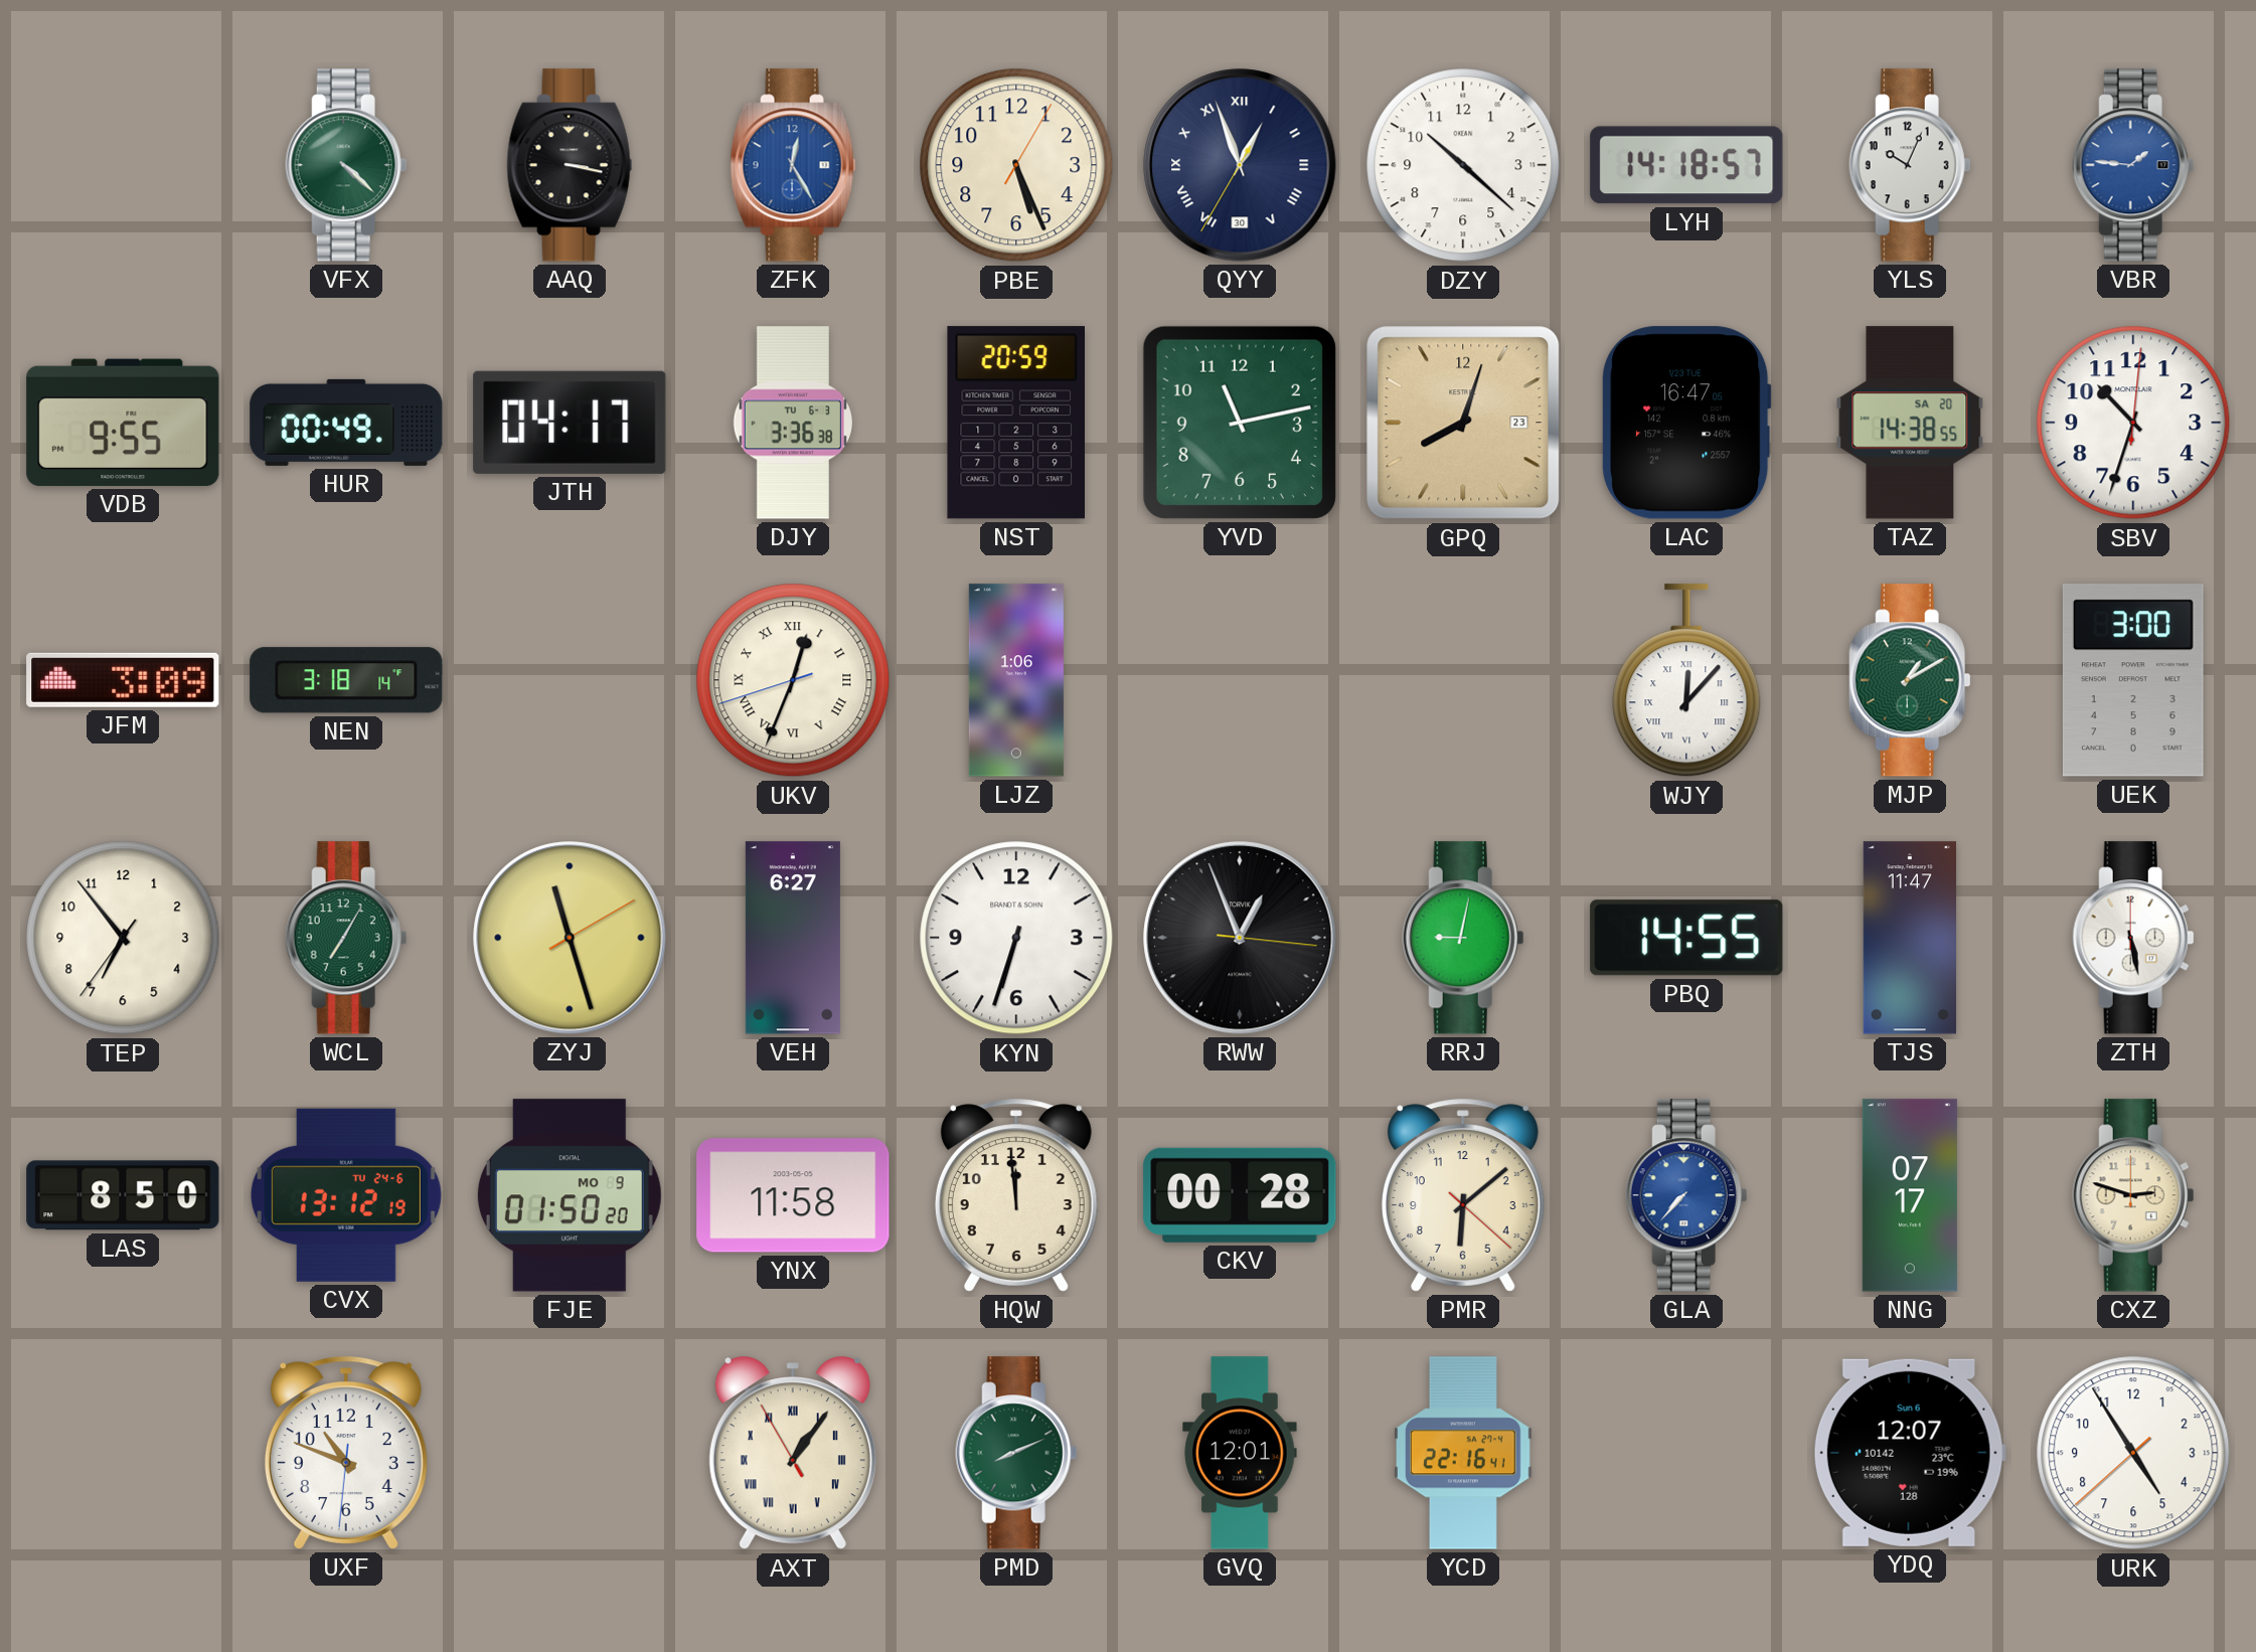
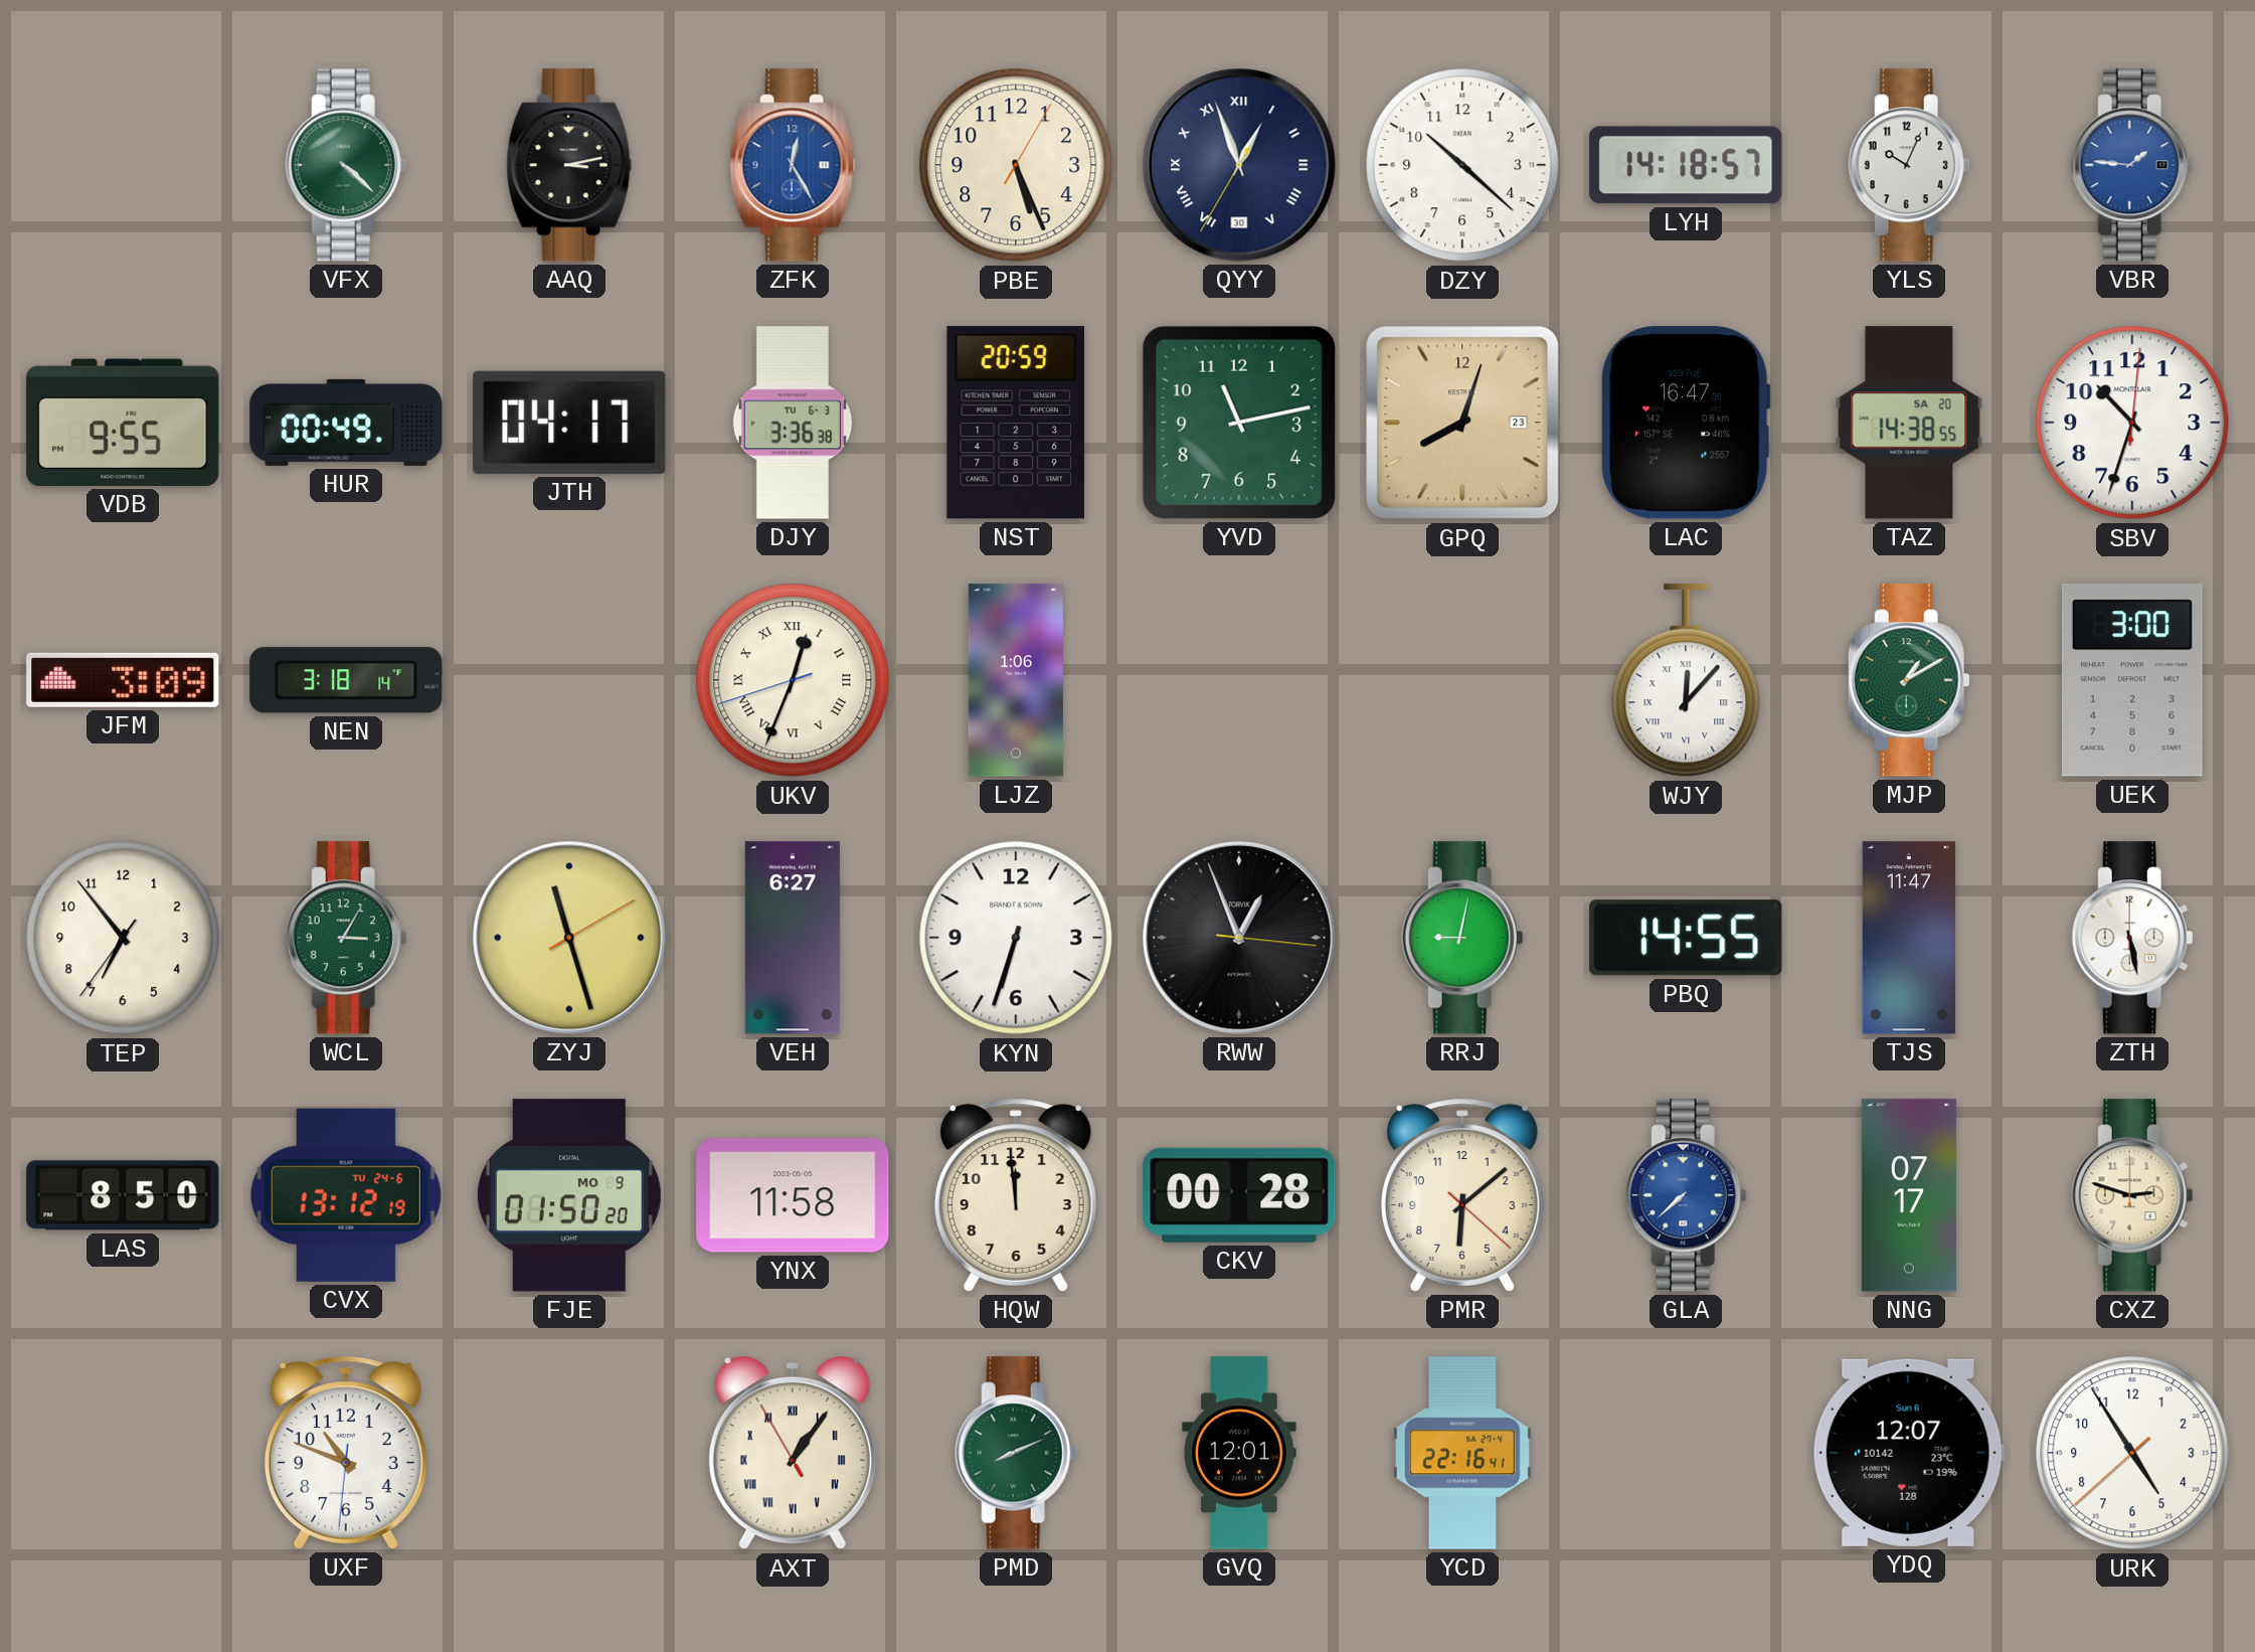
AAQ: 3:17 -> 3:13
WCL: 7:05 -> 3:05
GLA: 7:37 -> 7:38
